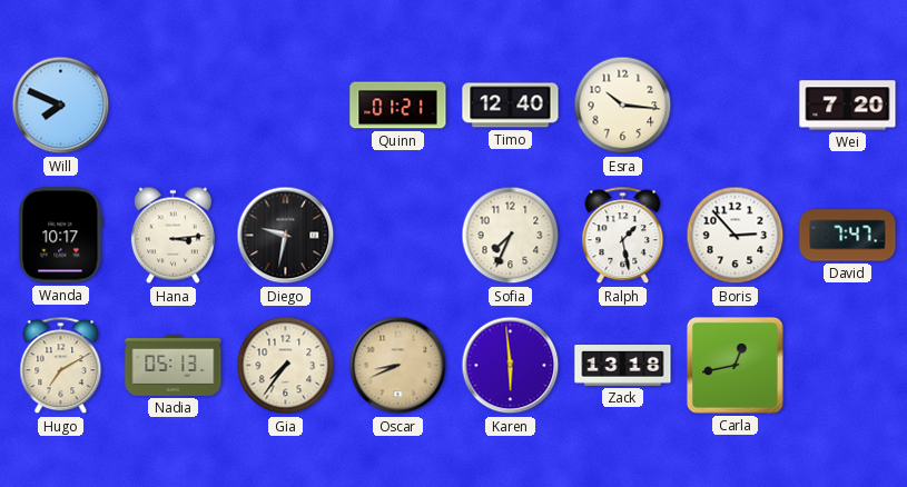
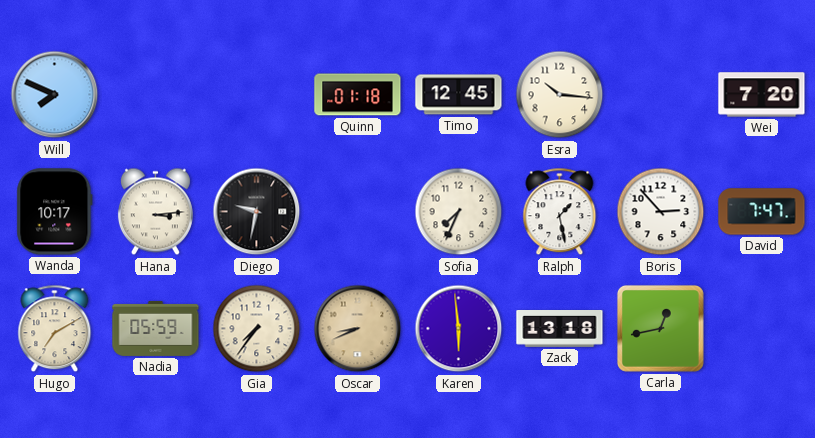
Quinn: 01:21 -> 01:18
Timo: 12:40 -> 12:45
Nadia: 05:13 -> 05:59
